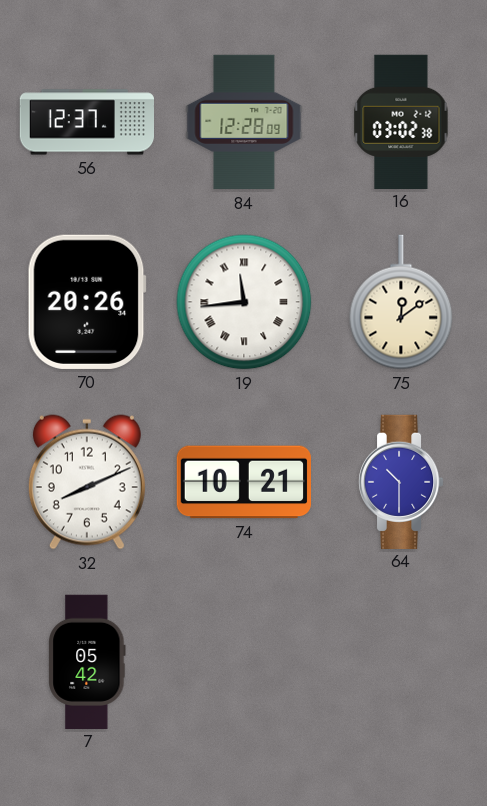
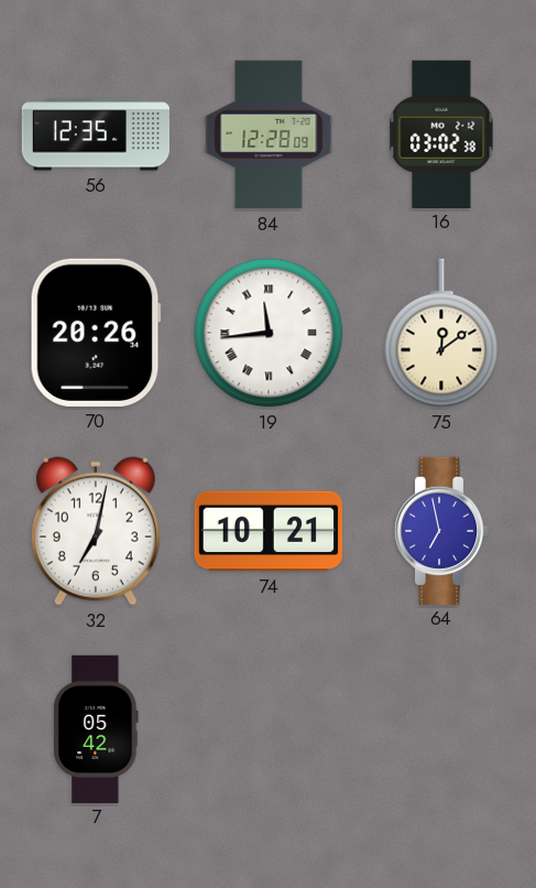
56: 12:37 -> 12:35
32: 8:11 -> 7:02
64: 10:30 -> 6:58
